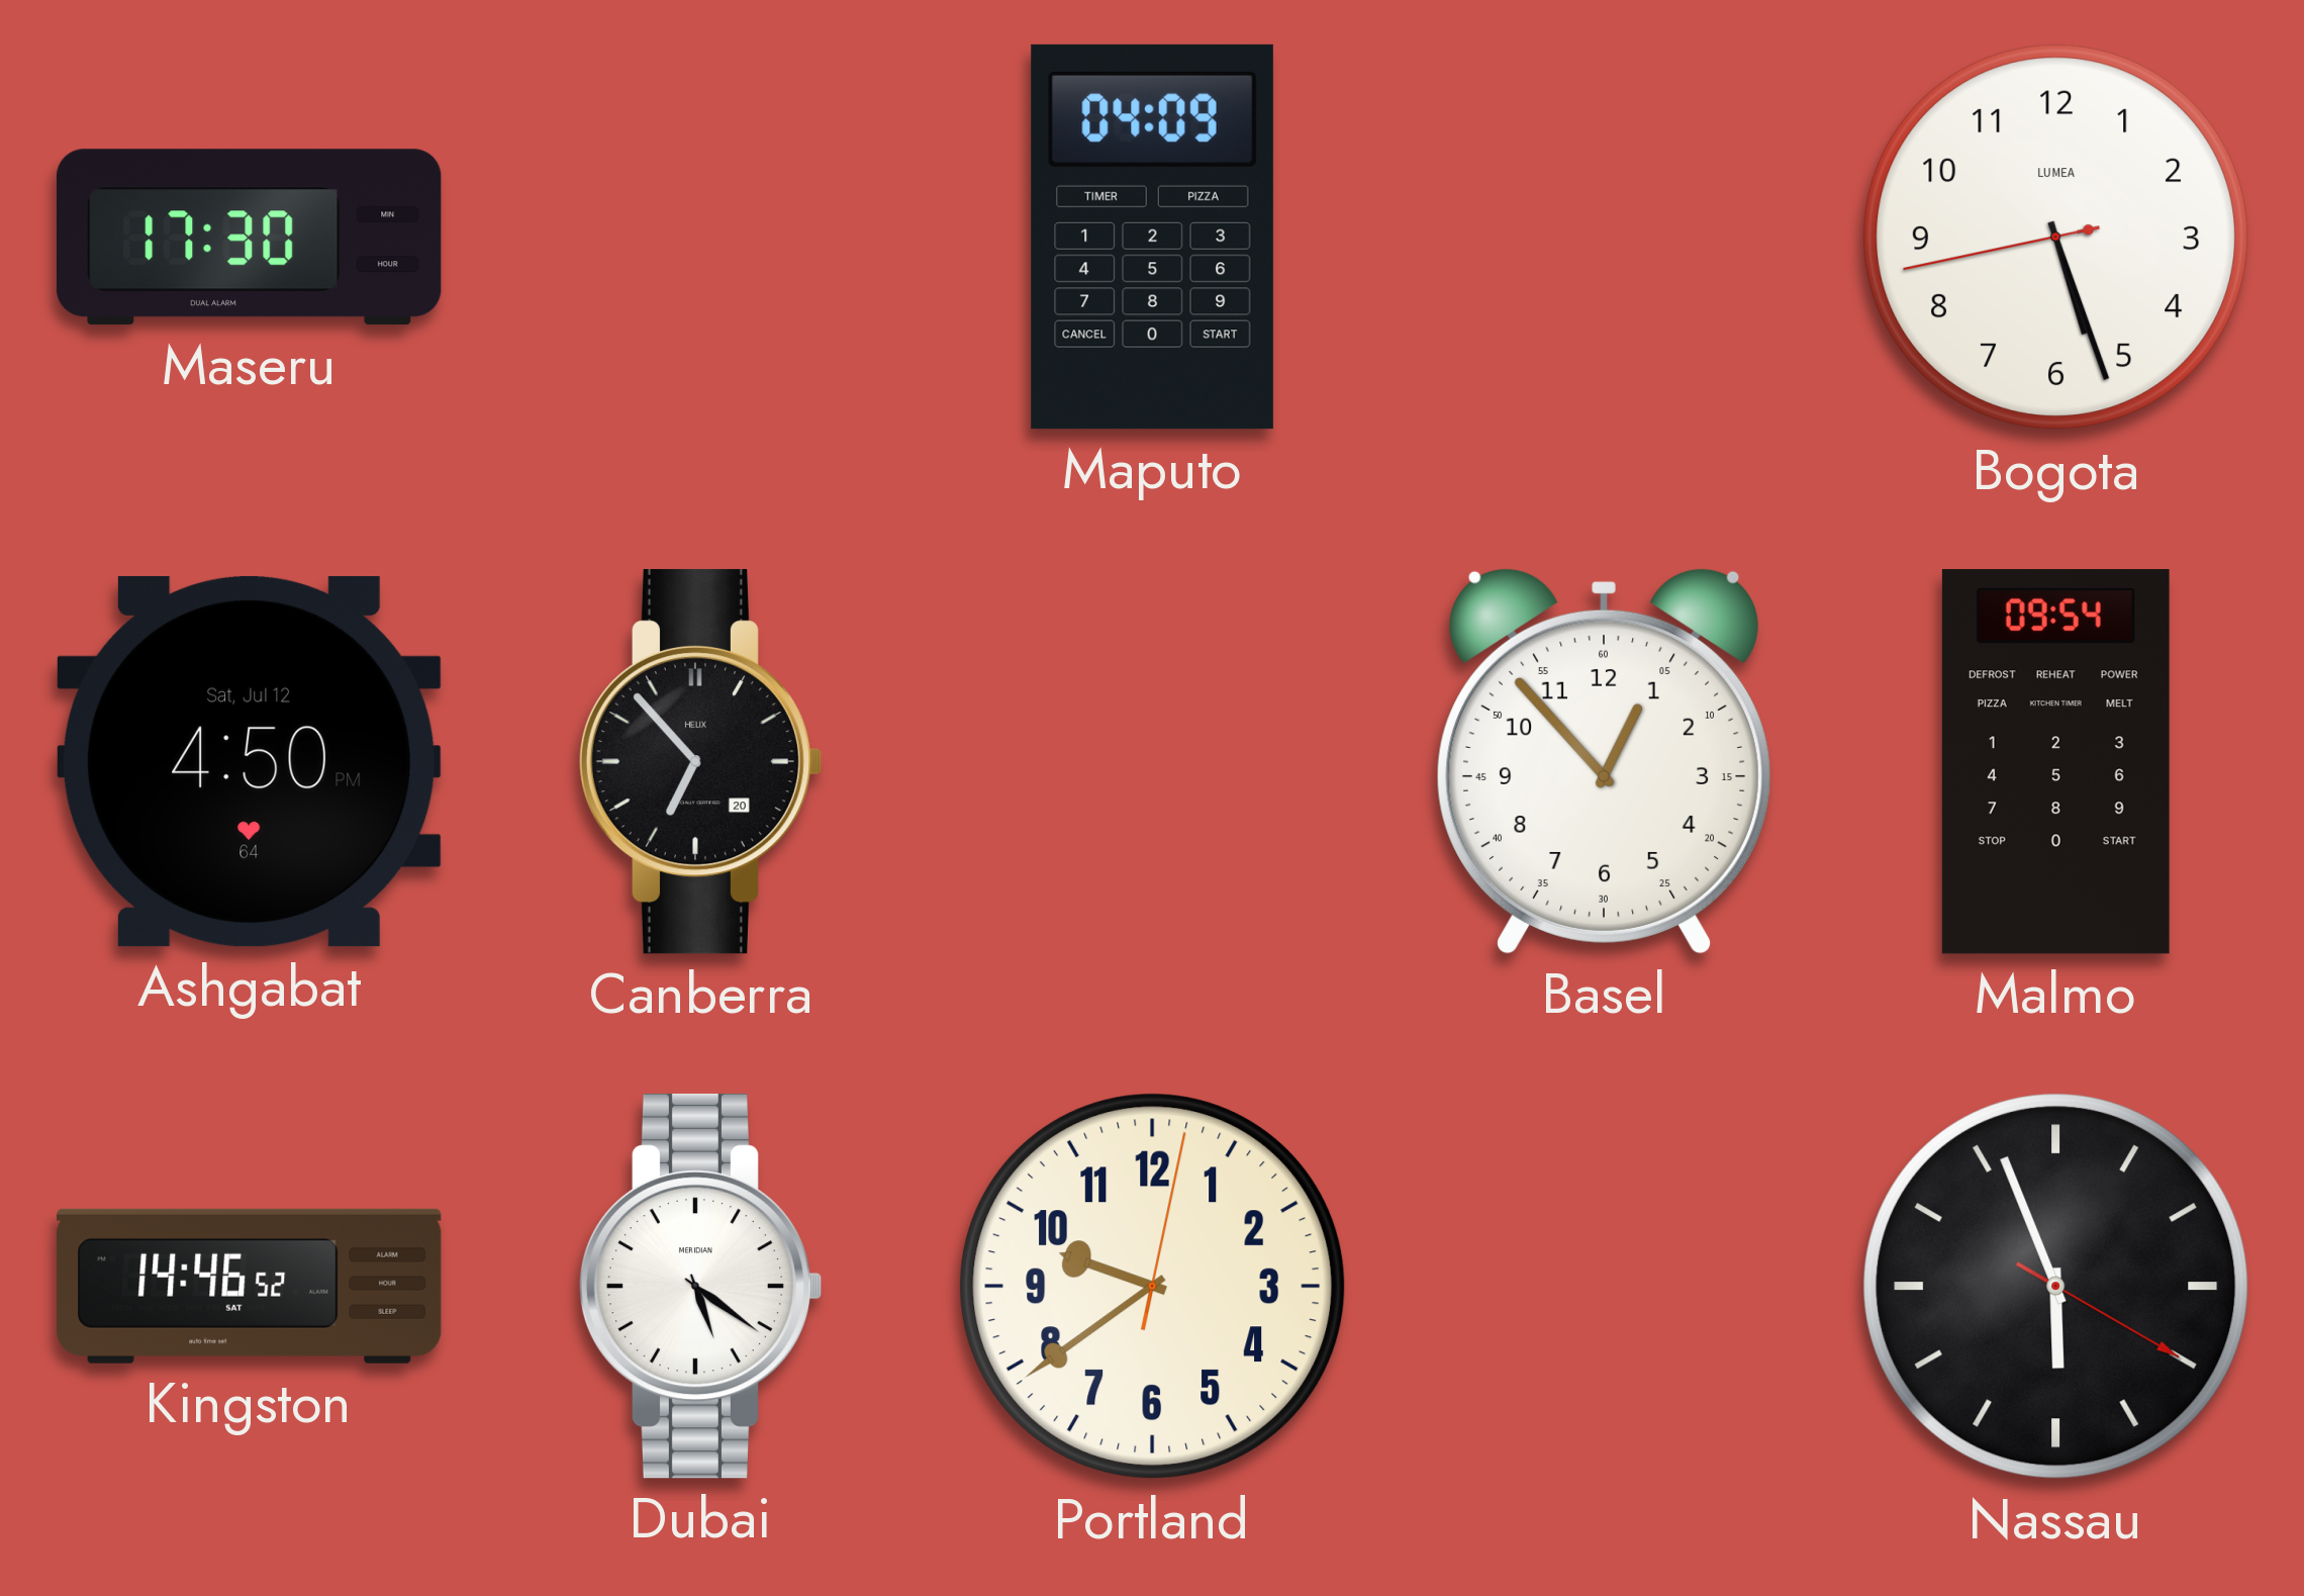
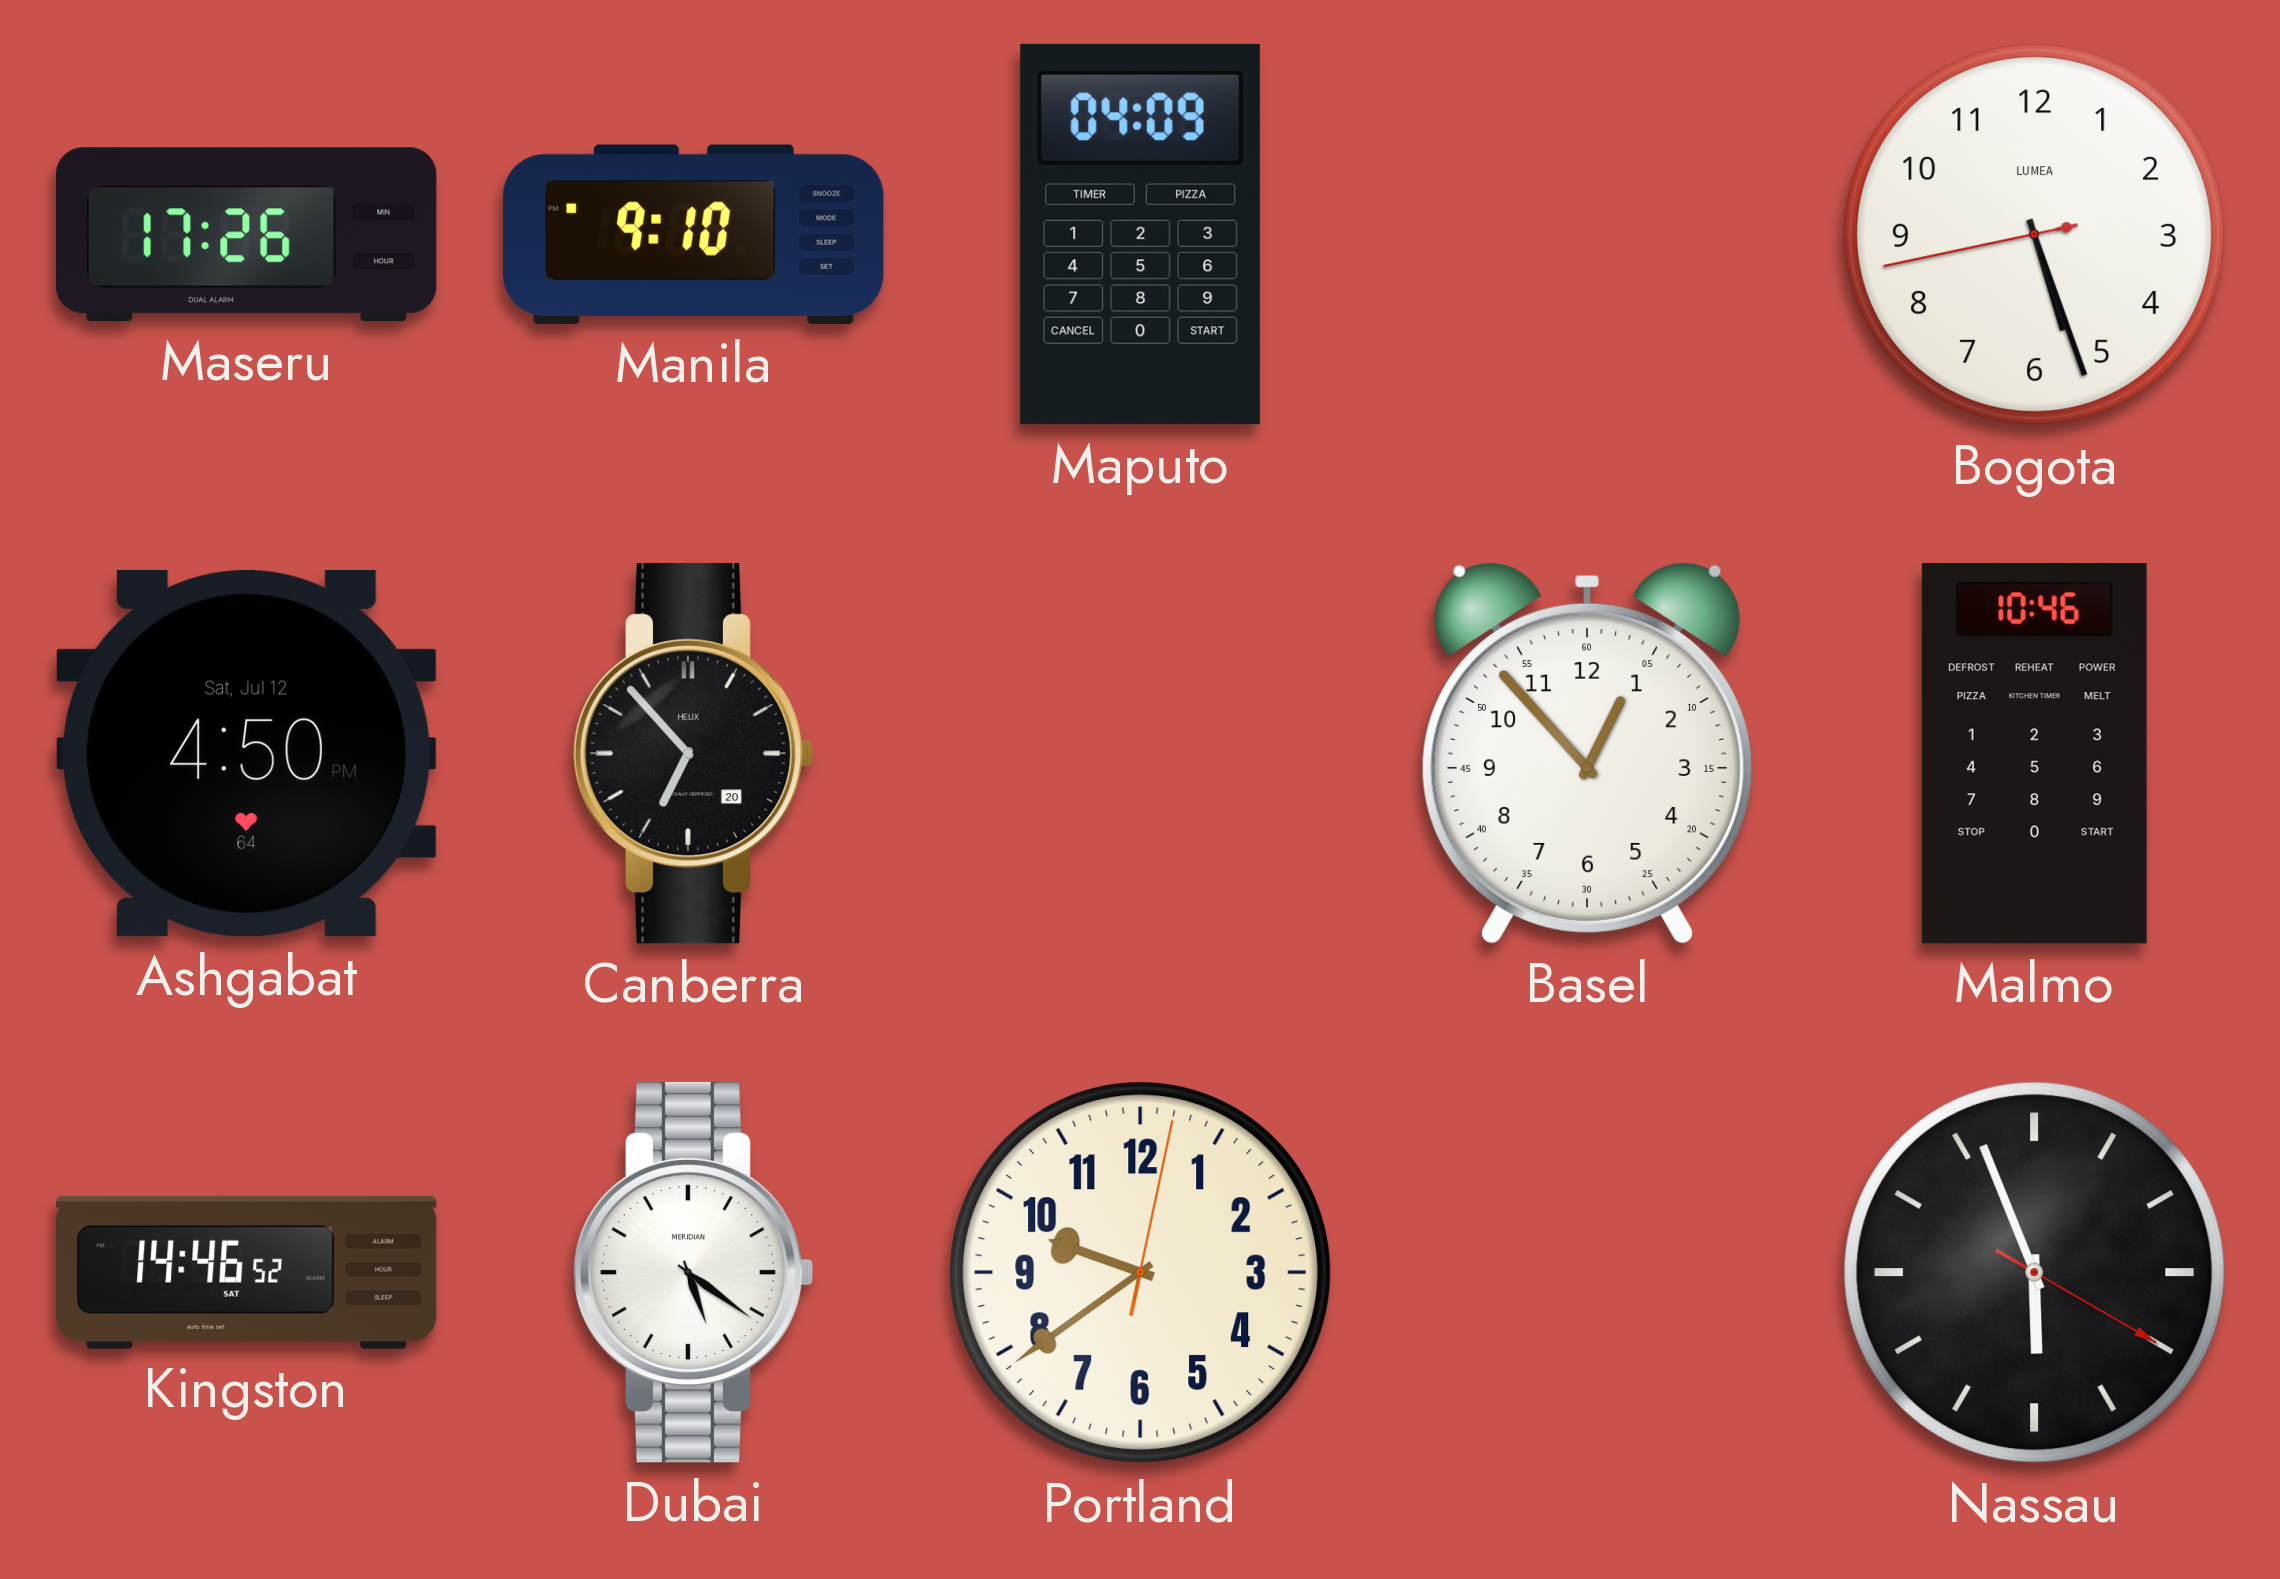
Maseru: 17:30 -> 17:26
Manila: none -> 9:10
Malmo: 09:54 -> 10:46
